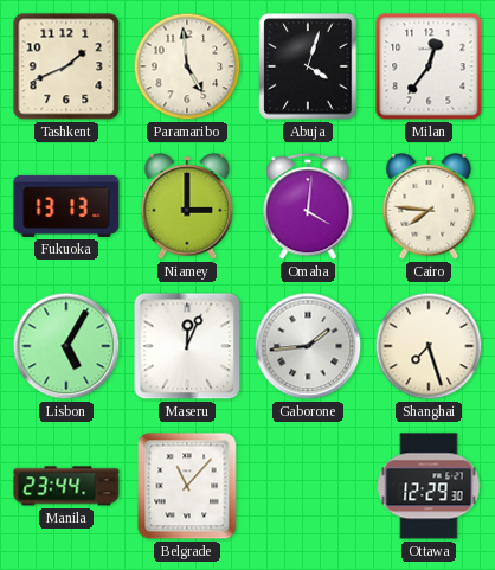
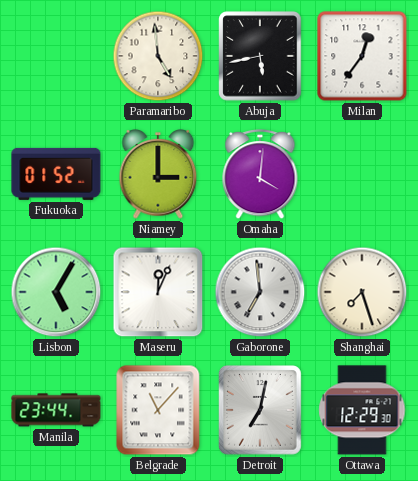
Tashkent: 1:41 -> none
Abuja: 4:03 -> 5:43
Fukuoka: 13:13 -> 01:52
Cairo: 7:46 -> none
Gaborone: 1:44 -> 6:59
Detroit: none -> 7:02
